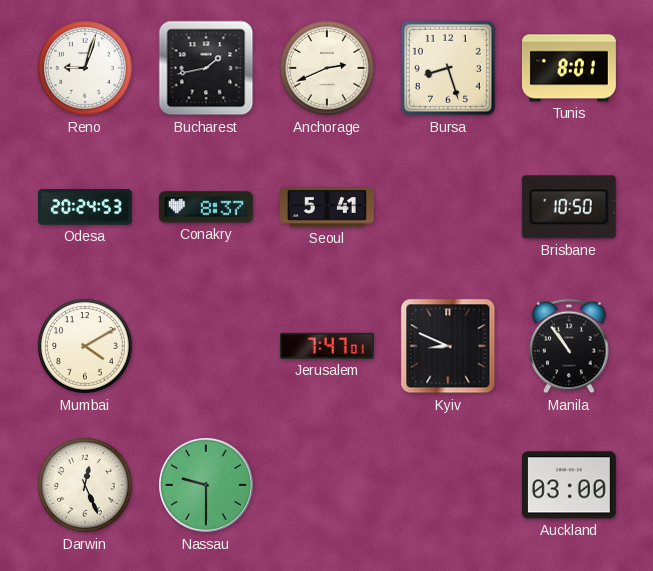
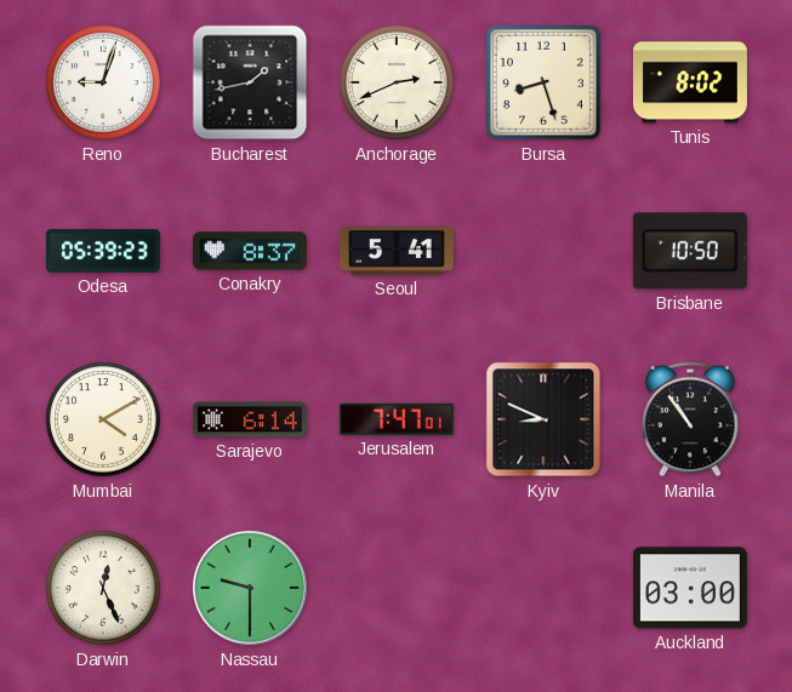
Tunis: 8:01 -> 8:02
Odesa: 20:24 -> 05:39
Sarajevo: none -> 6:14
